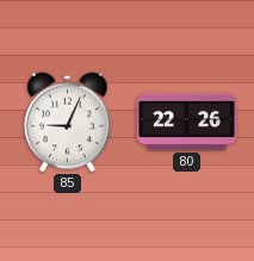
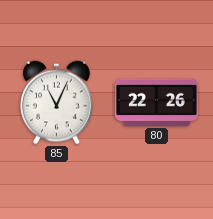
85: 9:04 -> 11:04
